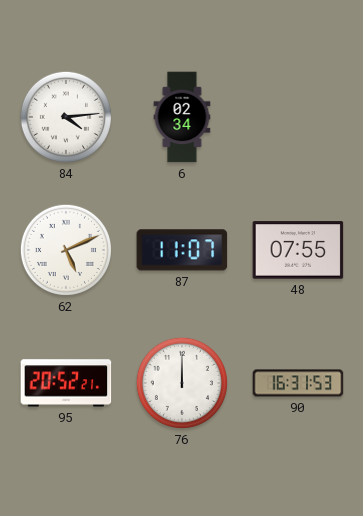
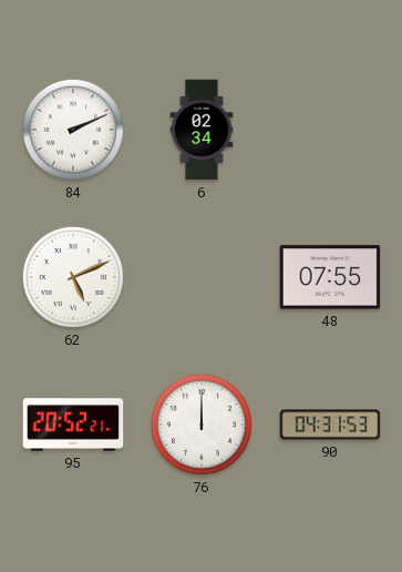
84: 4:14 -> 2:11
87: 11:07 -> none
90: 16:31 -> 04:31
